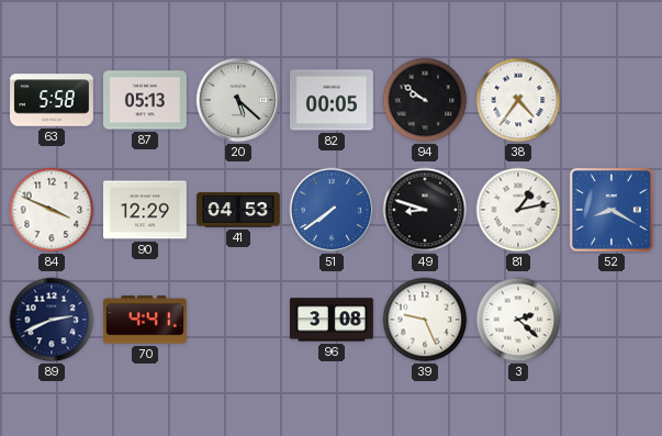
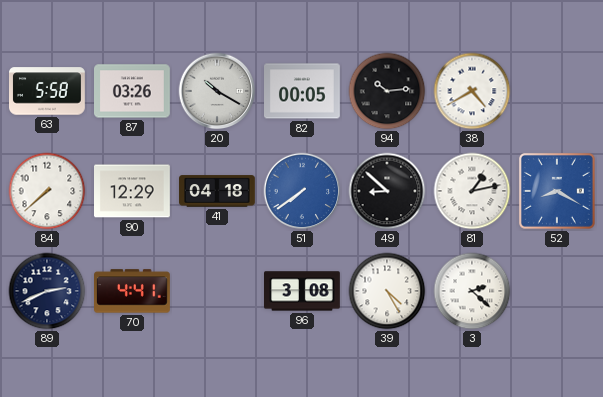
87: 05:13 -> 03:26
20: 5:22 -> 10:20
94: 9:51 -> 10:14
38: 4:36 -> 4:40
84: 3:49 -> 7:38
41: 04:53 -> 04:18
49: 8:48 -> 8:52
39: 9:26 -> 4:25
